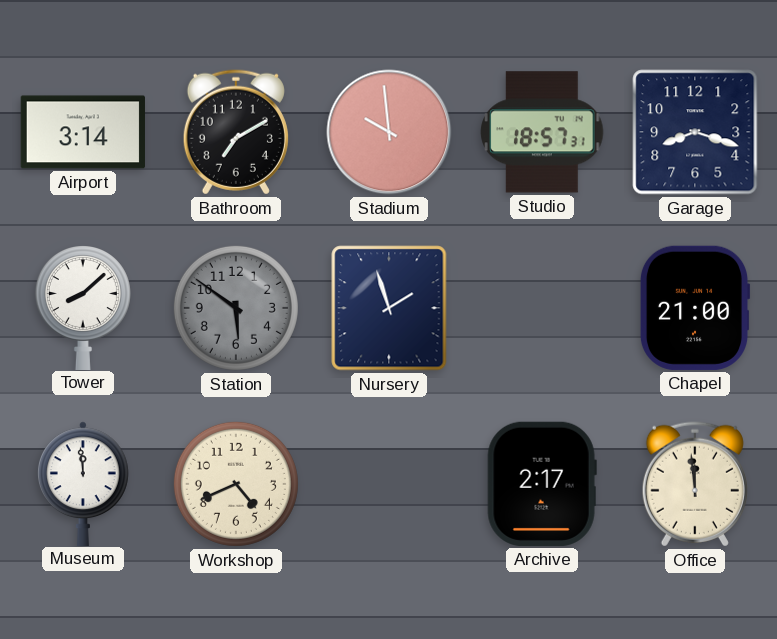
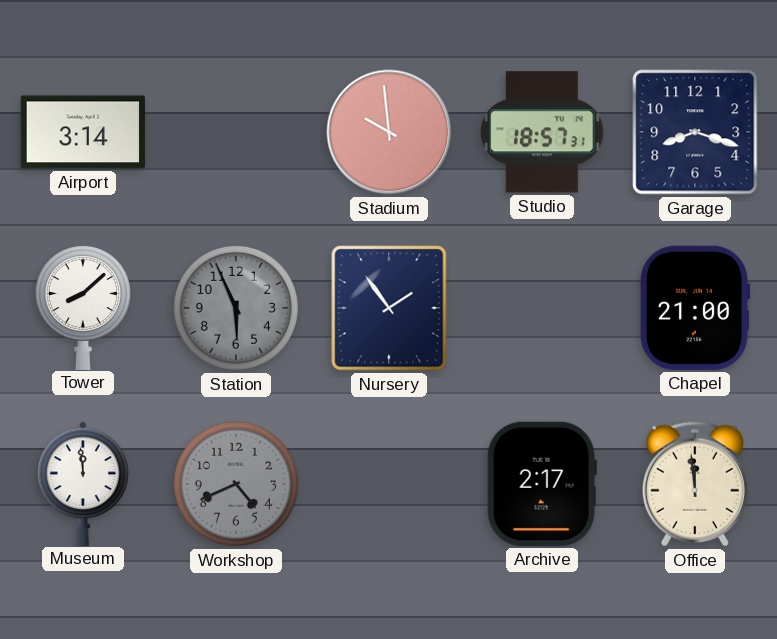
Bathroom: 7:10 -> none
Station: 5:51 -> 5:56
Nursery: 1:57 -> 1:54
Workshop dial: cream -> grey
